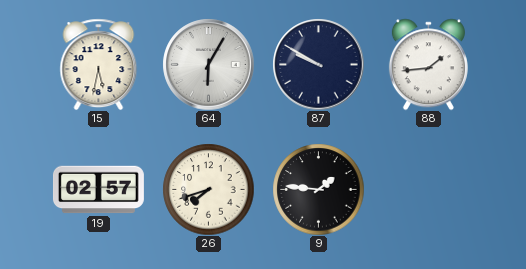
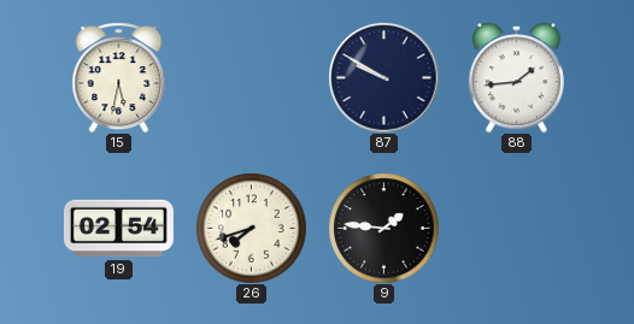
64: 6:05 -> none
19: 02:57 -> 02:54
